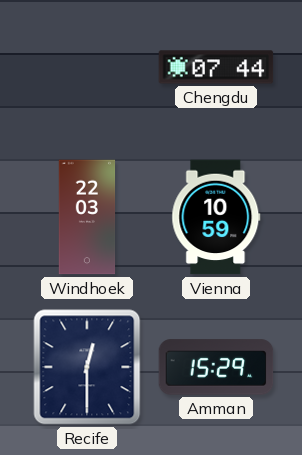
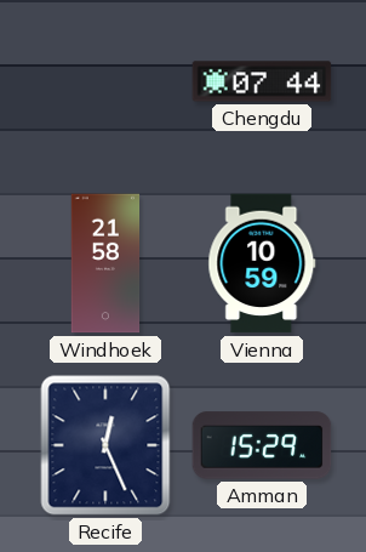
Windhoek: 22:03 -> 21:58
Recife: 12:30 -> 12:26
